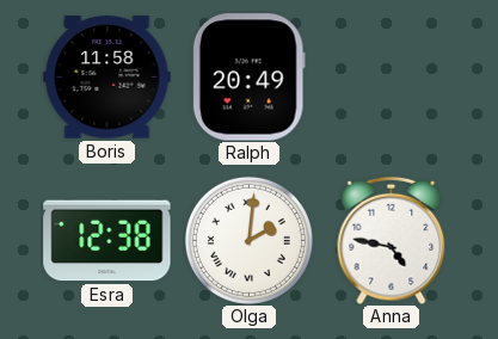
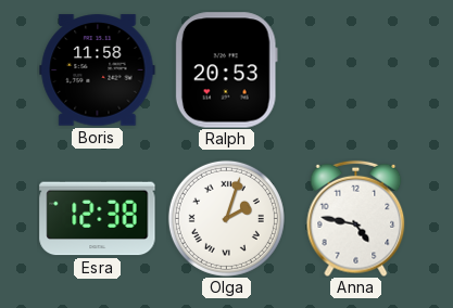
Ralph: 20:49 -> 20:53
Olga: 2:01 -> 2:03
